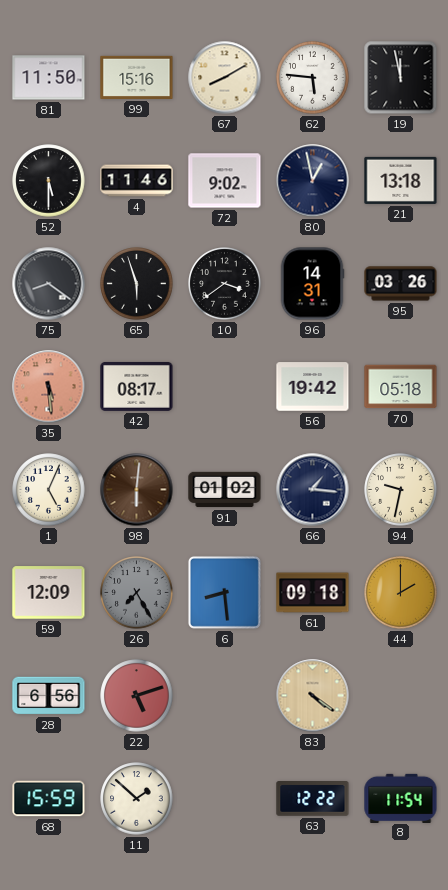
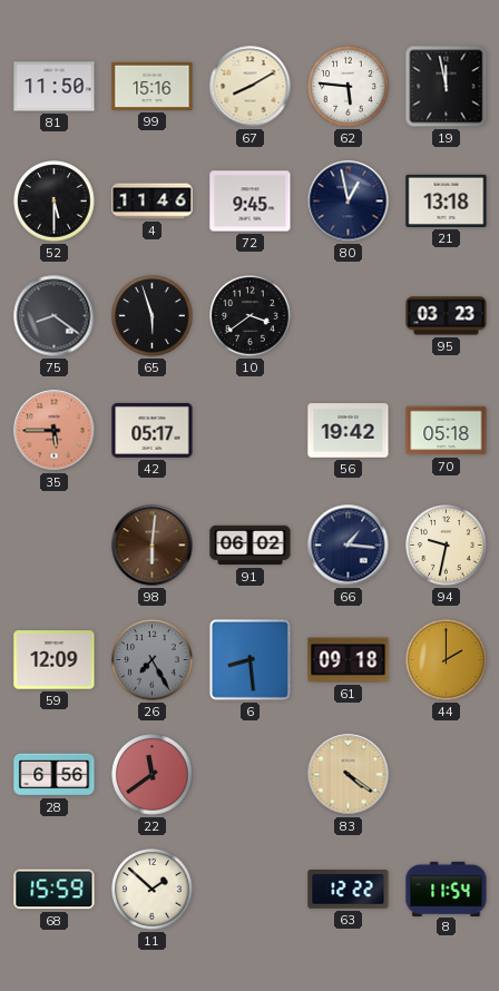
72: 9:02 -> 9:45
96: 14:31 -> none
95: 03:26 -> 03:23
35: 5:29 -> 5:45
42: 08:17 -> 05:17
1: 5:04 -> none
91: 01:02 -> 06:02
22: 5:12 -> 11:39
